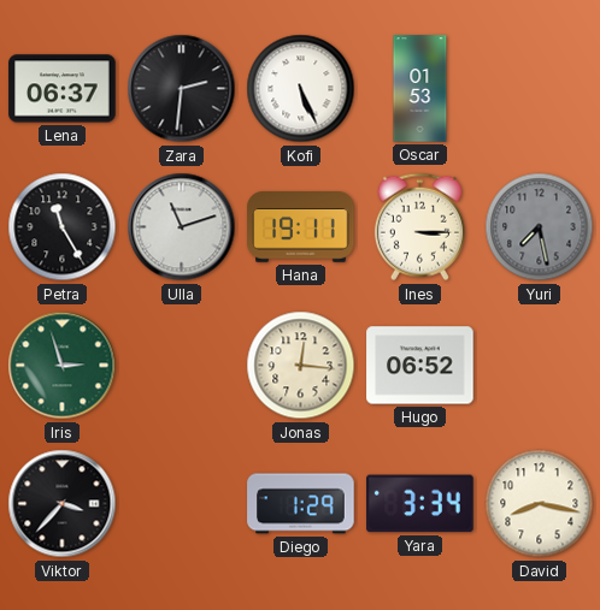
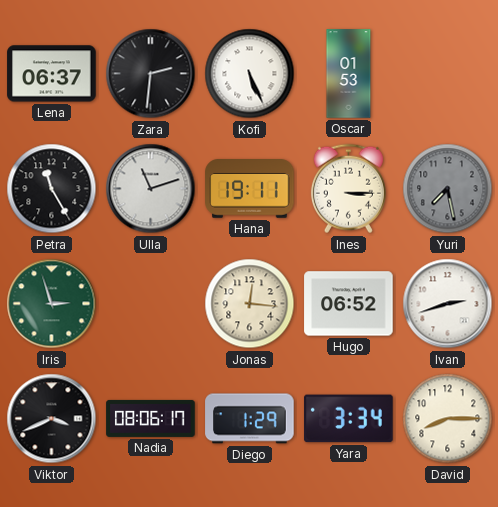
Ivan: none -> 2:42
Viktor: 3:37 -> 3:41
Nadia: none -> 08:06
David: 8:17 -> 8:15
